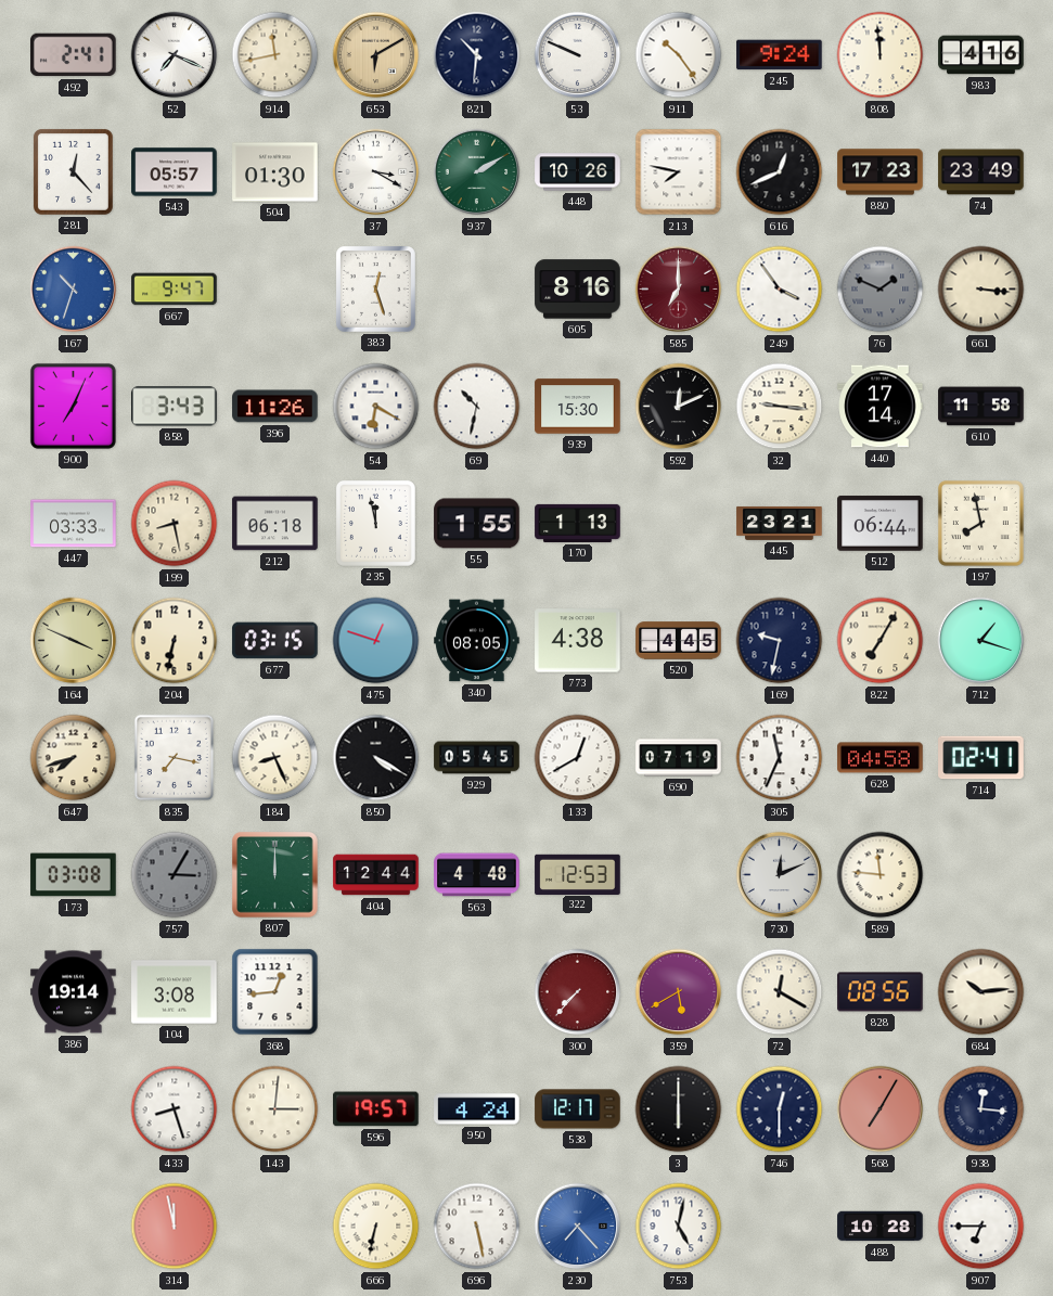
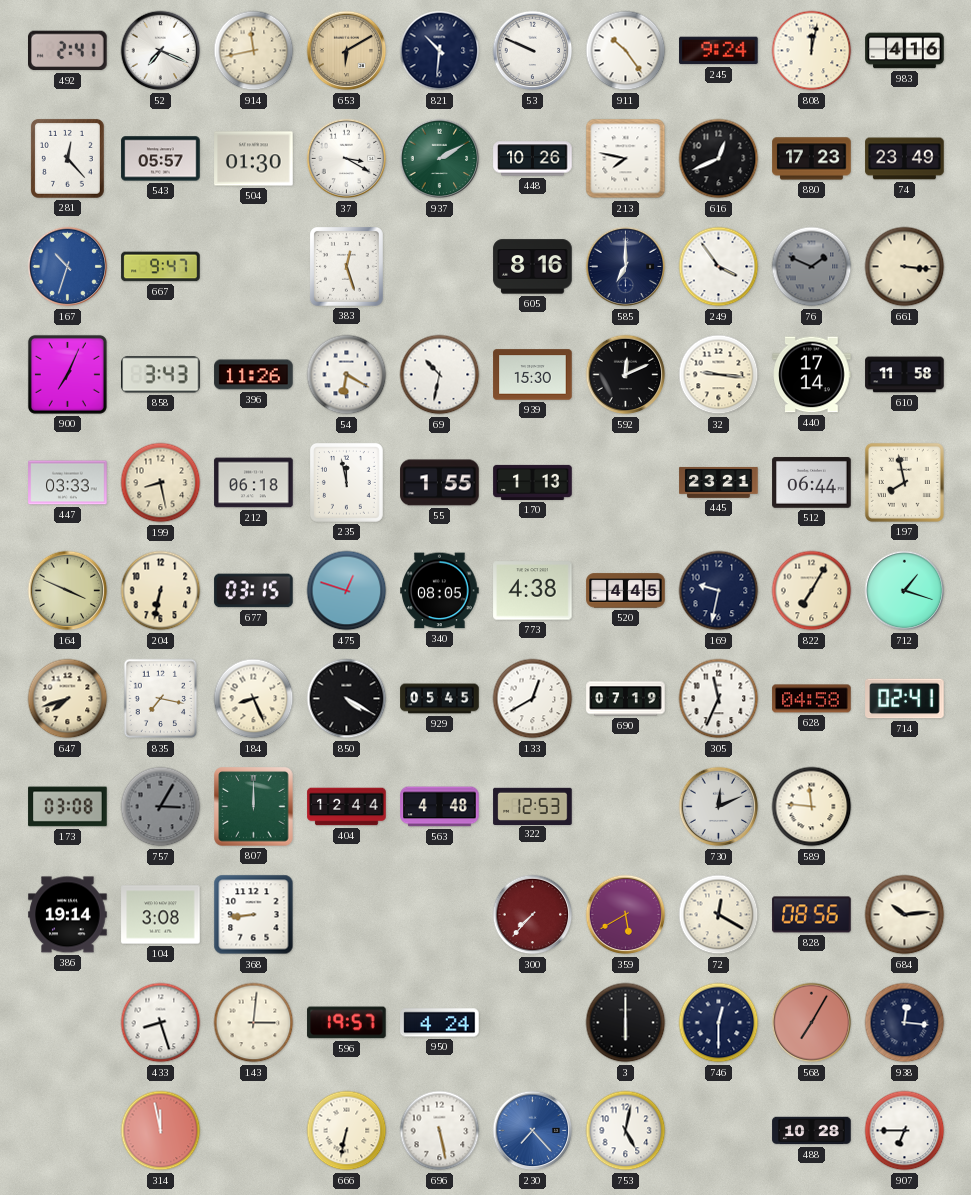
808: 11:59 -> 12:02
585 dial: burgundy -> navy
368: 12:44 -> 8:44
538: 12:17 -> none
